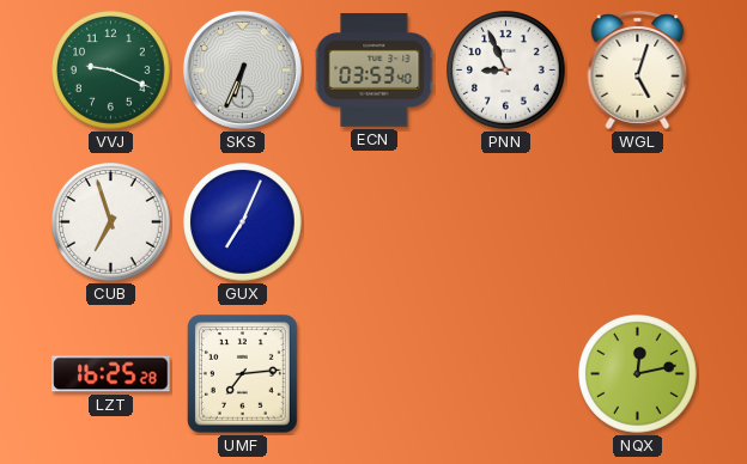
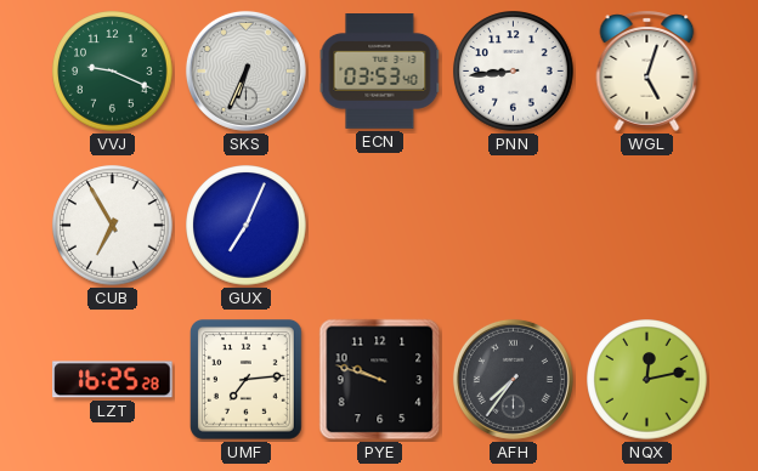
PNN: 8:56 -> 8:44
CUB: 6:57 -> 6:55
PYE: none -> 9:48
AFH: none -> 7:36
